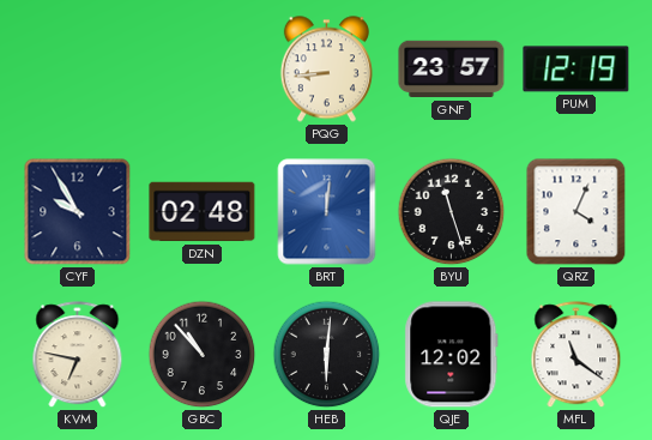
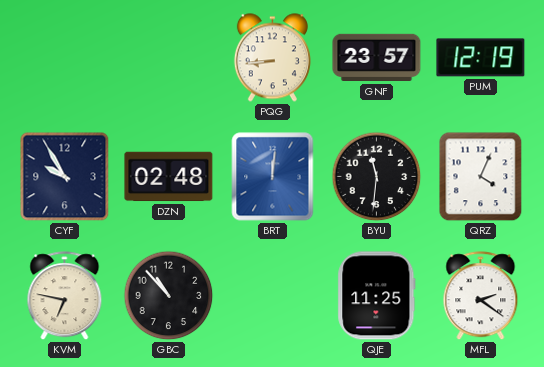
BYU: 11:27 -> 11:31
HEB: 6:01 -> none
QJE: 12:02 -> 11:25
MFL: 11:21 -> 2:21
